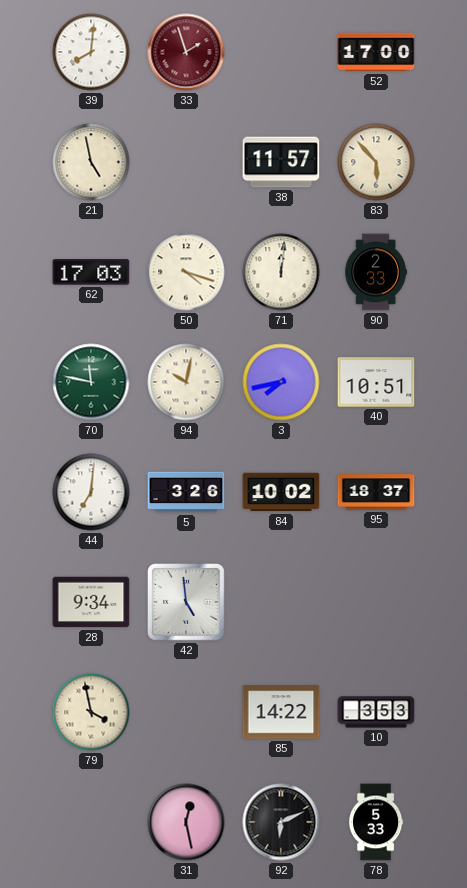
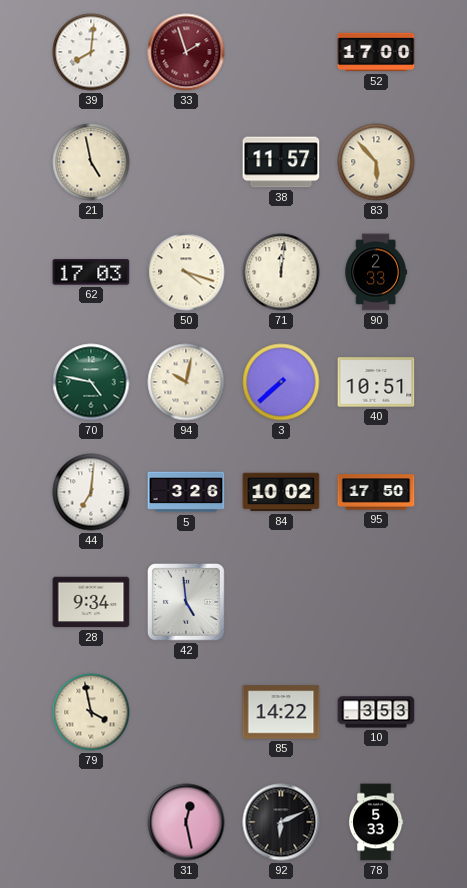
70: 11:47 -> 4:47
3: 7:43 -> 7:38
95: 18:37 -> 17:50
